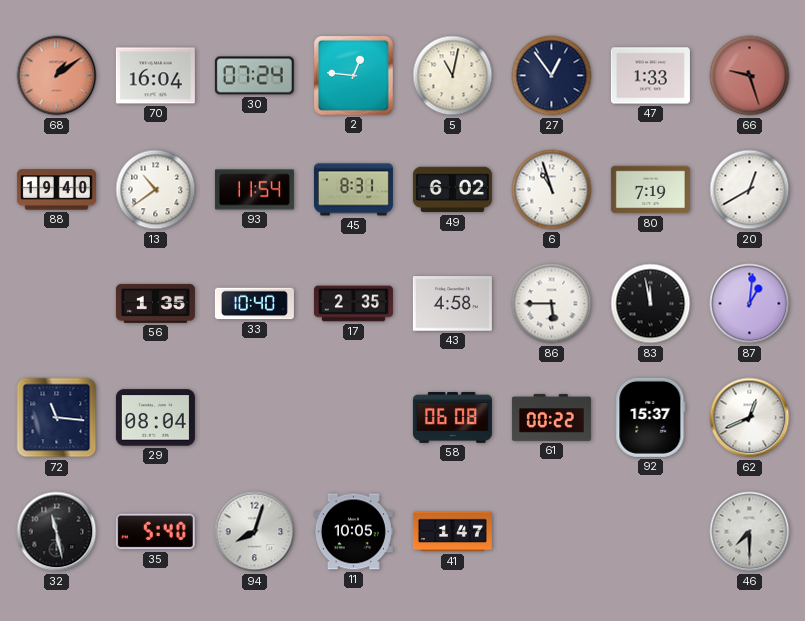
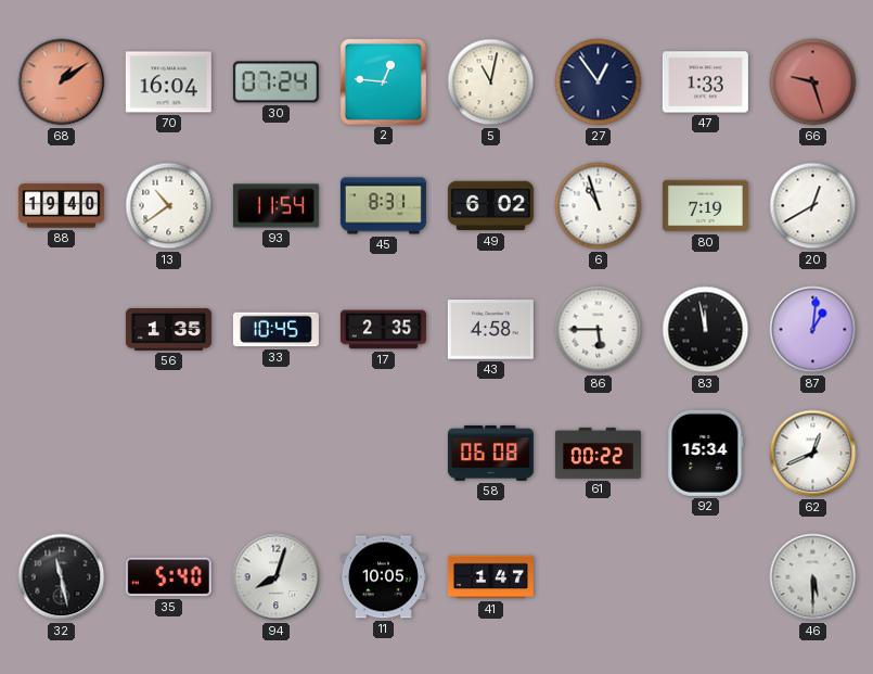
33: 10:40 -> 10:45
72: 11:16 -> none
29: 08:04 -> none
92: 15:37 -> 15:34
46: 7:30 -> 5:30
